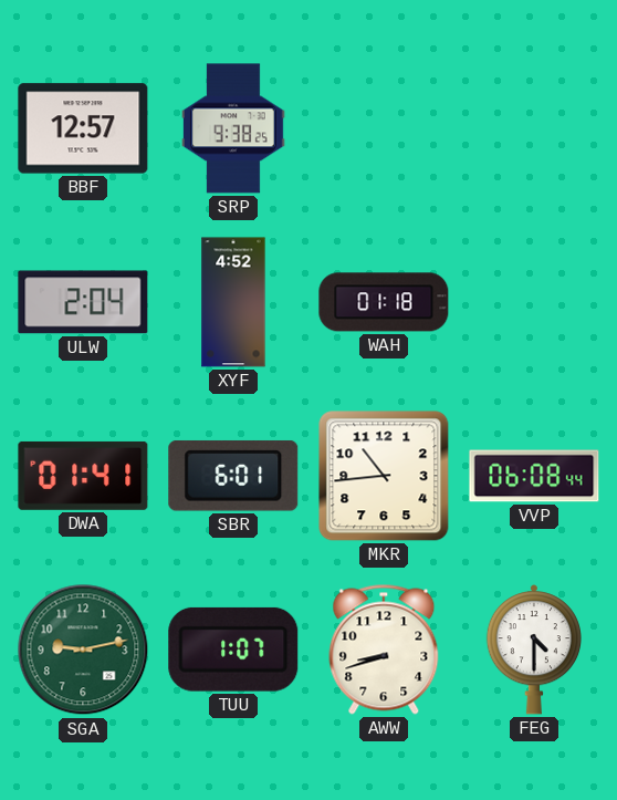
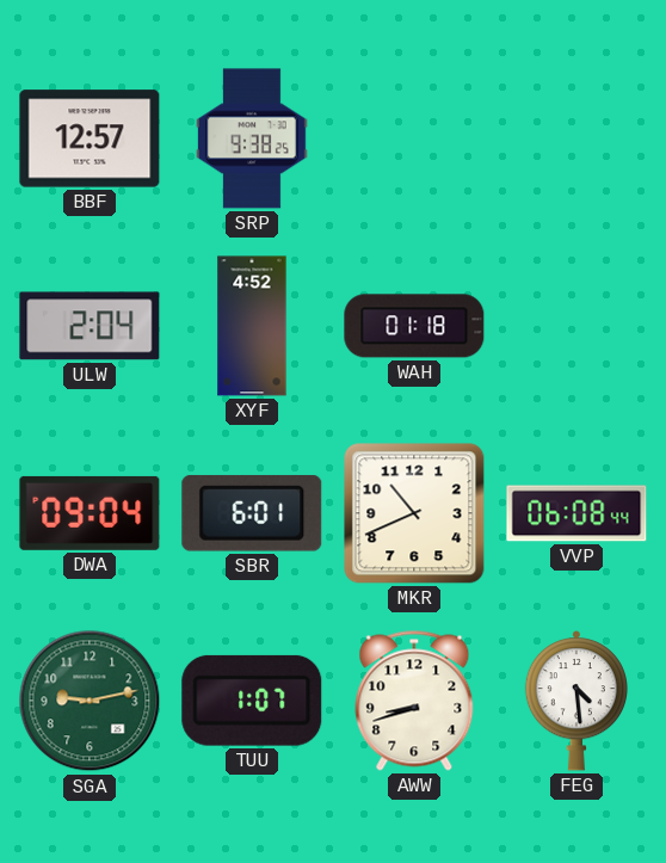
DWA: 01:41 -> 09:04
MKR: 10:44 -> 10:41
FEG: 4:30 -> 4:29
